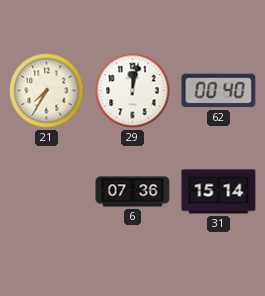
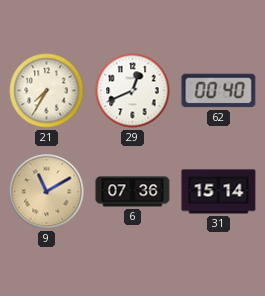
29: 12:02 -> 12:41
9: none -> 11:10
